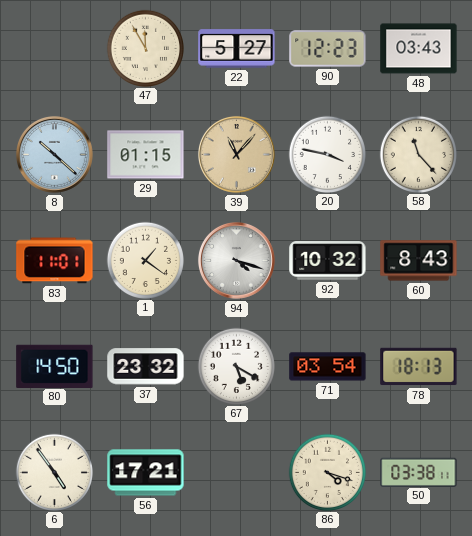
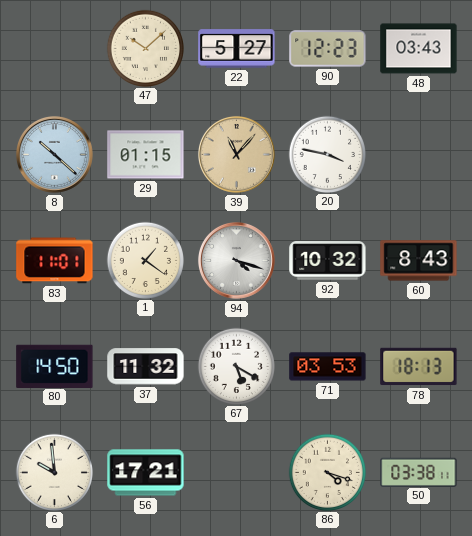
47: 11:55 -> 10:08
58: 11:23 -> none
37: 23:32 -> 11:32
71: 03:54 -> 03:53
6: 4:54 -> 9:59
